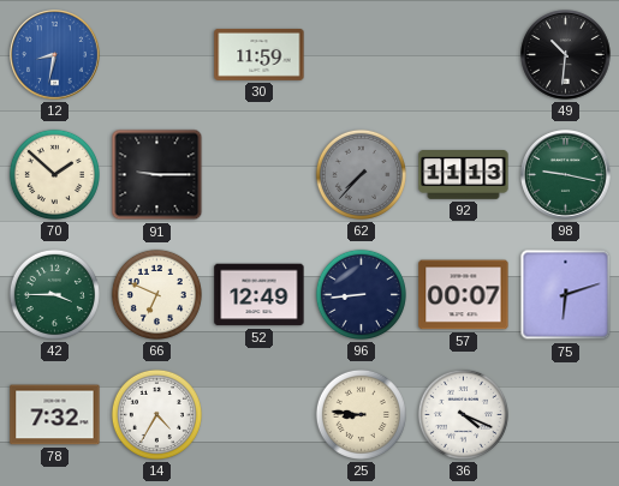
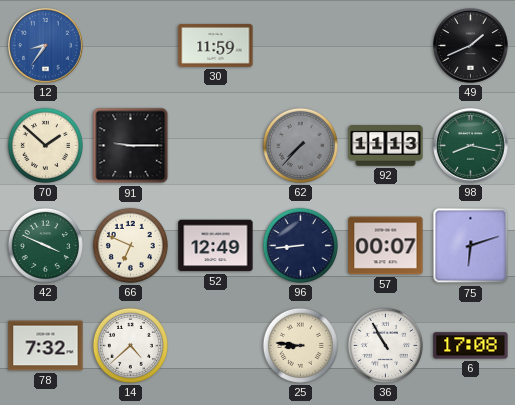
12: 8:32 -> 8:36
49: 10:31 -> 1:41
98: 9:17 -> 8:17
42: 3:45 -> 3:49
14: 4:35 -> 4:38
36: 4:19 -> 10:55
6: none -> 17:08
